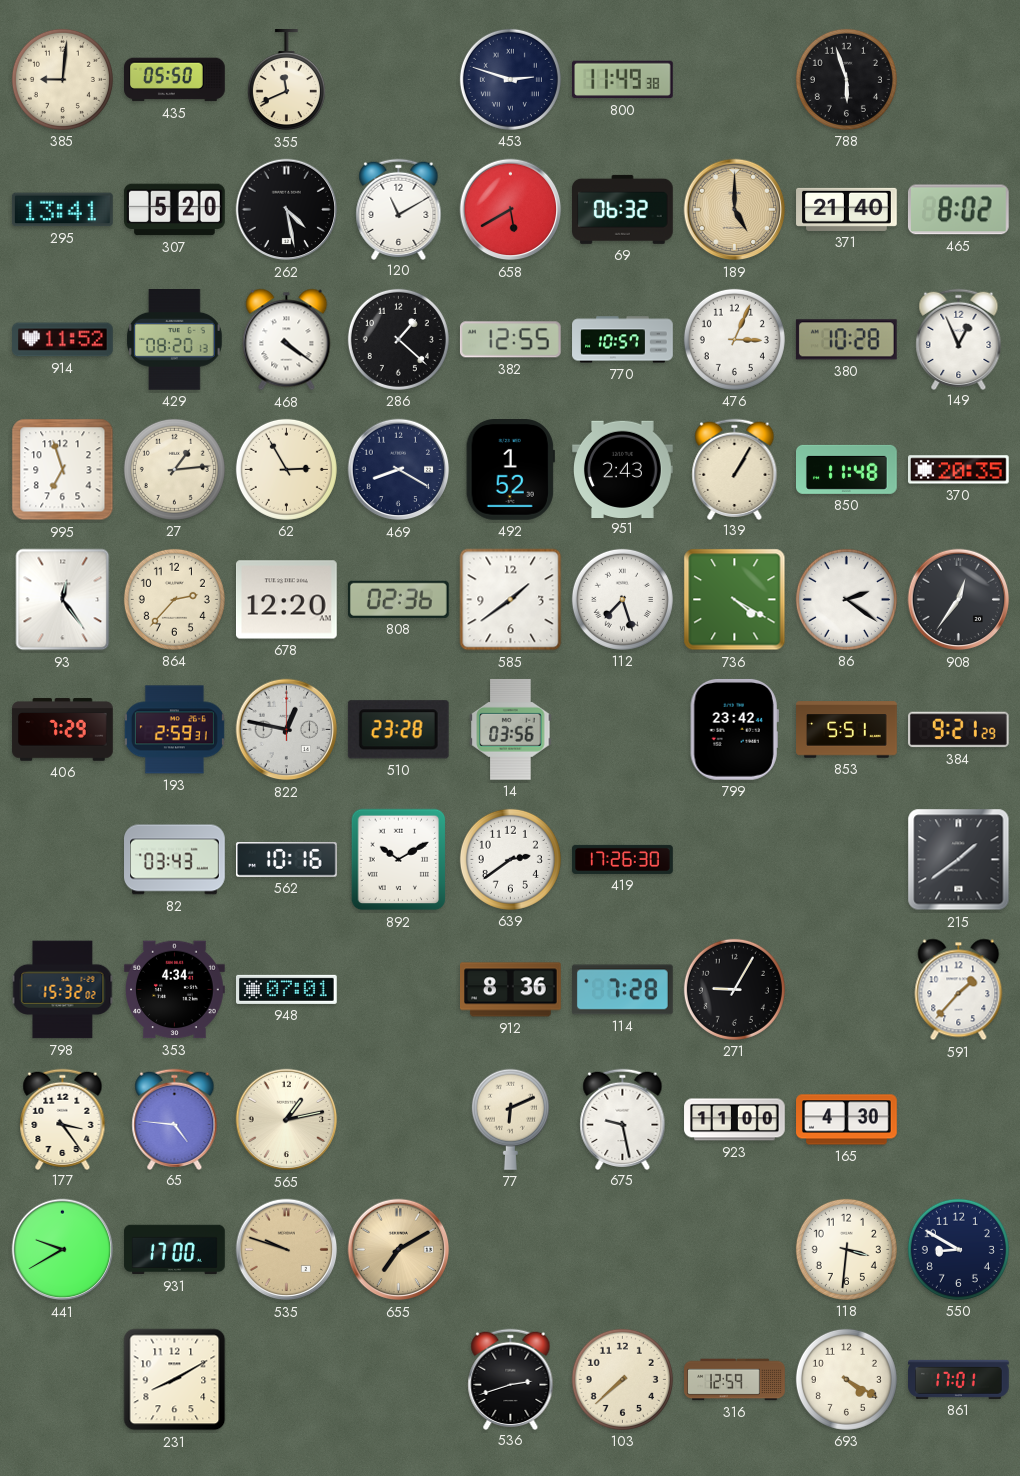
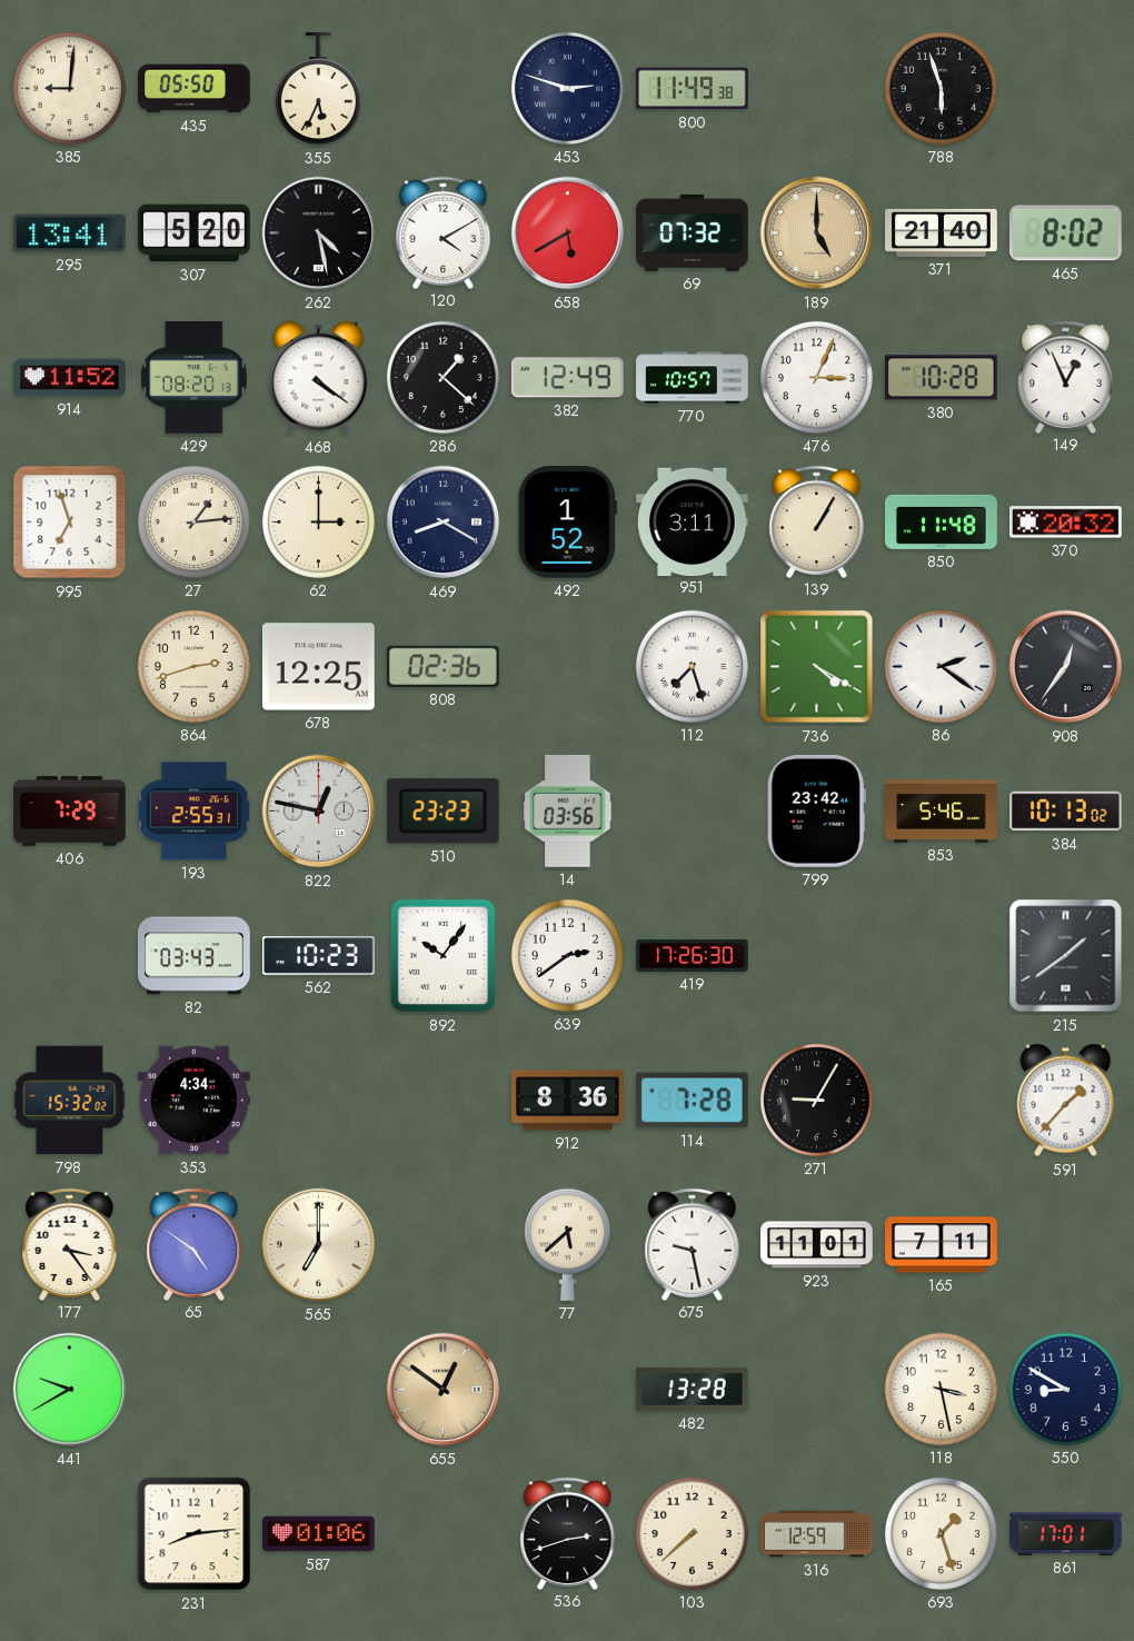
355: 11:41 -> 5:34
120: 11:10 -> 4:10
69: 06:32 -> 07:32
382: 12:55 -> 12:49
62: 2:55 -> 3:00
951: 2:43 -> 3:11
370: 20:35 -> 20:32
93: 12:24 -> none
864: 2:37 -> 2:42
678: 12:20 -> 12:25
585: 1:39 -> none
193: 2:59 -> 2:55
510: 23:28 -> 23:23
853: 5:51 -> 5:46
384: 9:21 -> 10:13
562: 10:16 -> 10:23
892: 10:10 -> 10:06
948: 07:01 -> none
65: 4:46 -> 4:51
565: 1:13 -> 7:00
77: 6:11 -> 5:38
923: 11:00 -> 11:01
165: 4:30 -> 7:11
931: 17:00 -> none
535: 9:48 -> none
655: 7:10 -> 12:51
482: none -> 13:28
118: 3:31 -> 3:28
231: 8:10 -> 8:14
587: none -> 01:06
693: 4:20 -> 1:27
